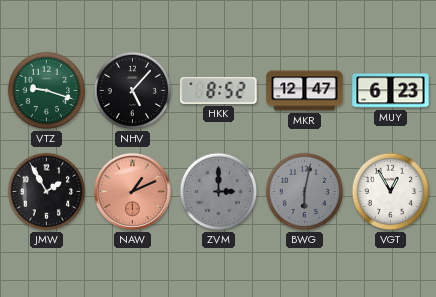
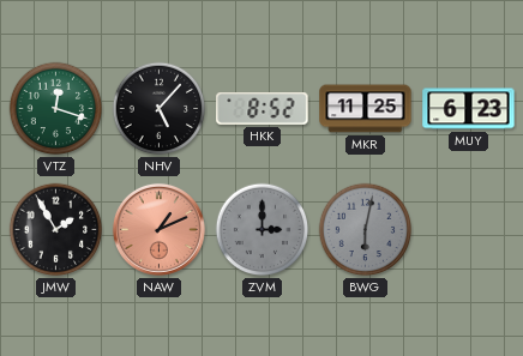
VTZ: 9:18 -> 12:18
MKR: 12:47 -> 11:25
VGT: 12:55 -> none
